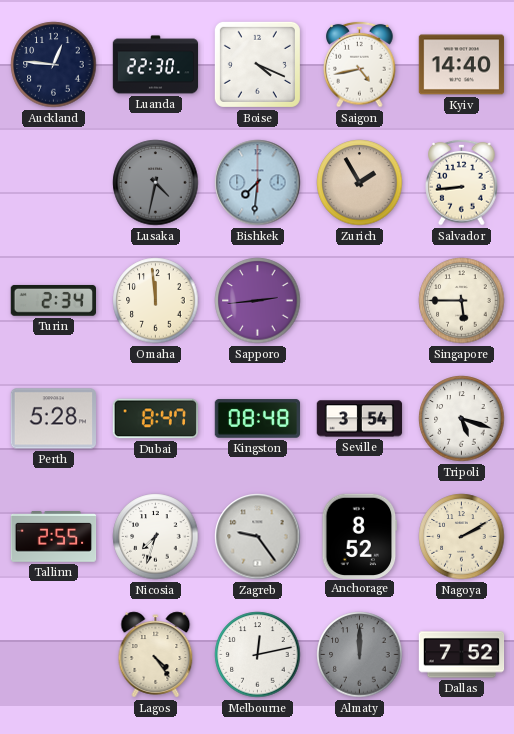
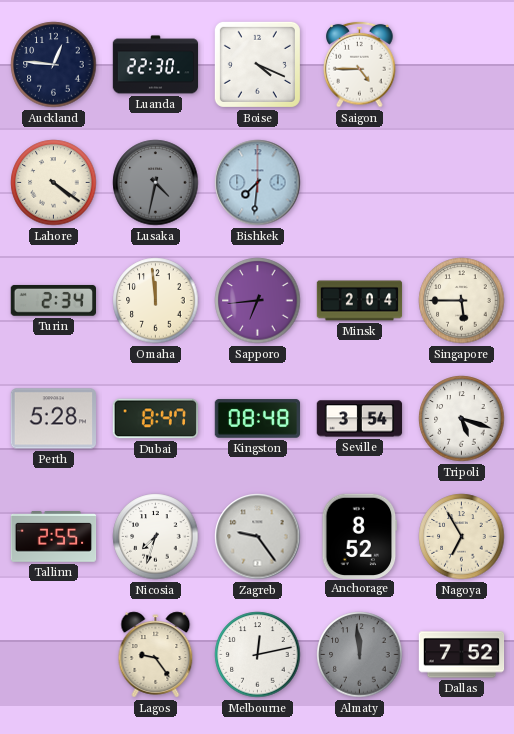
Saigon: 4:43 -> 4:45
Kyiv: 14:40 -> none
Lahore: none -> 4:21
Zurich: 1:55 -> none
Salvador: 8:44 -> none
Sapporo: 2:44 -> 6:44
Minsk: none -> 2:04
Nagoya: 2:10 -> 6:55
Lagos: 4:24 -> 9:24
Almaty: 12:00 -> 11:59
